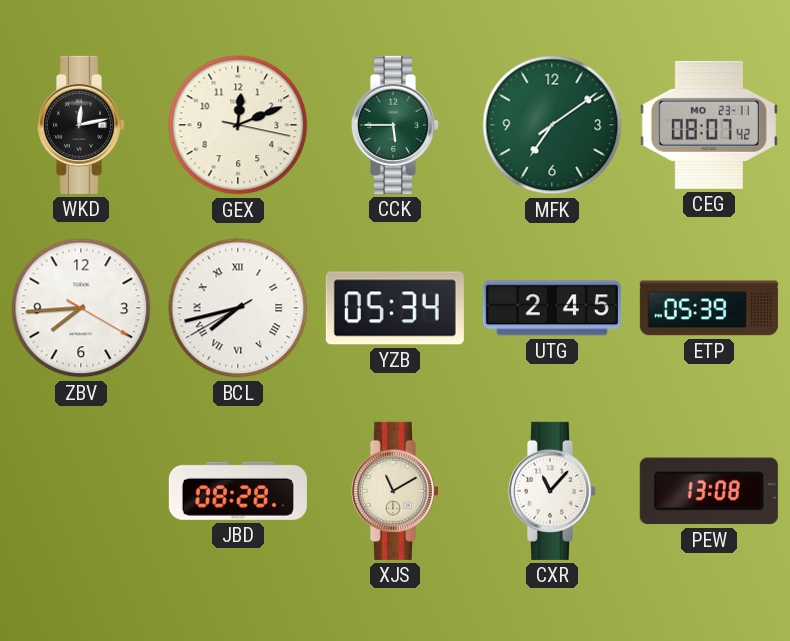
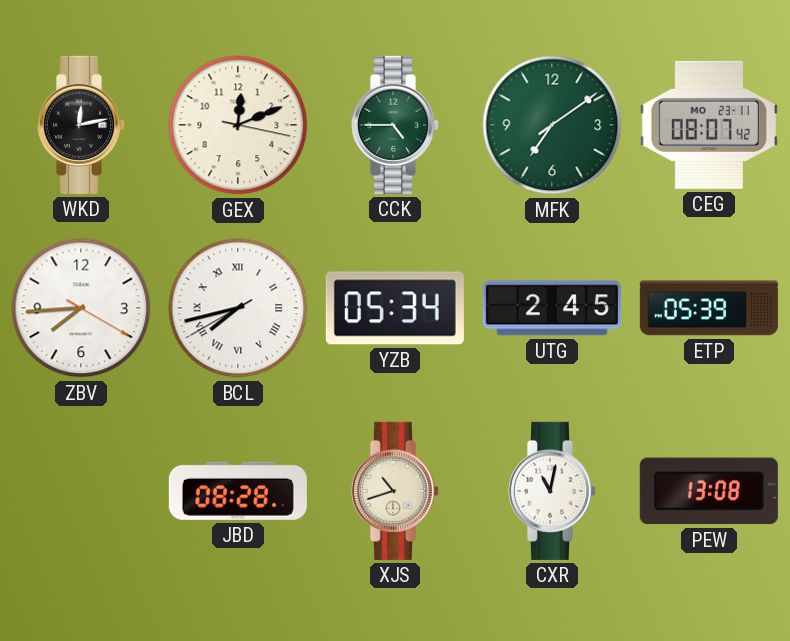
CCK: 5:45 -> 4:45
XJS: 11:10 -> 10:42
CXR: 11:07 -> 11:02
